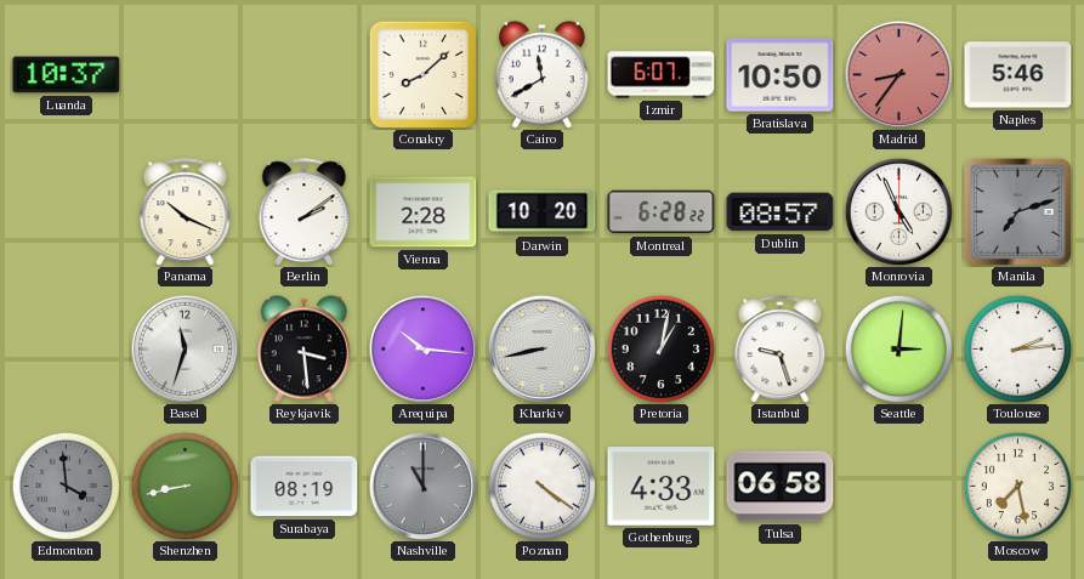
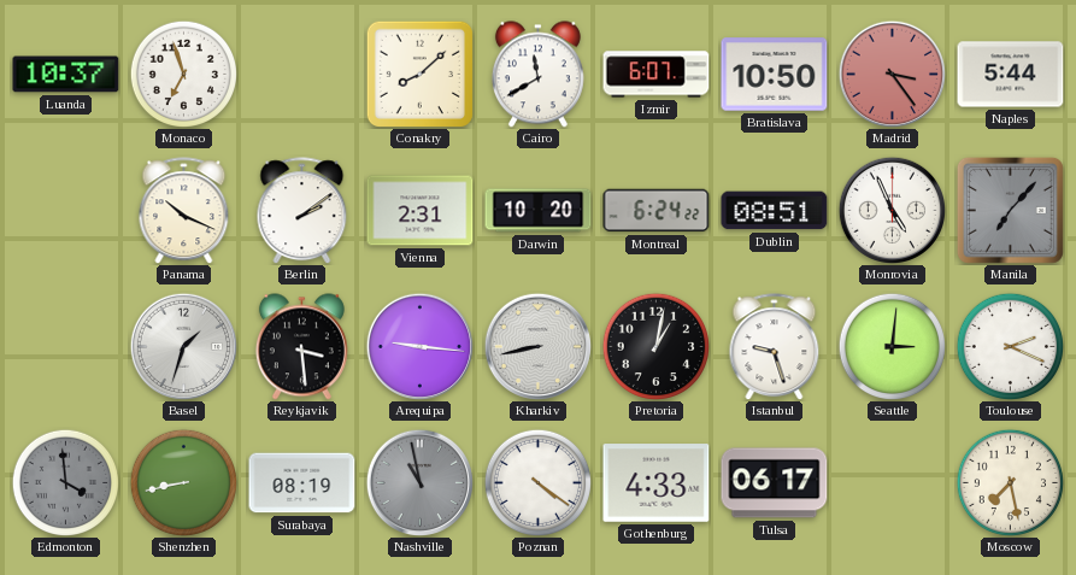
Monaco: none -> 6:57
Madrid: 8:36 -> 3:24
Naples: 5:46 -> 5:44
Vienna: 2:28 -> 2:31
Montreal: 6:28 -> 6:24
Dublin: 08:57 -> 08:51
Manila: 7:12 -> 7:07
Basel: 11:33 -> 1:33
Arequipa: 10:16 -> 9:16
Toulouse: 2:14 -> 2:19
Nashville: 11:00 -> 10:58
Tulsa: 06:58 -> 06:17
